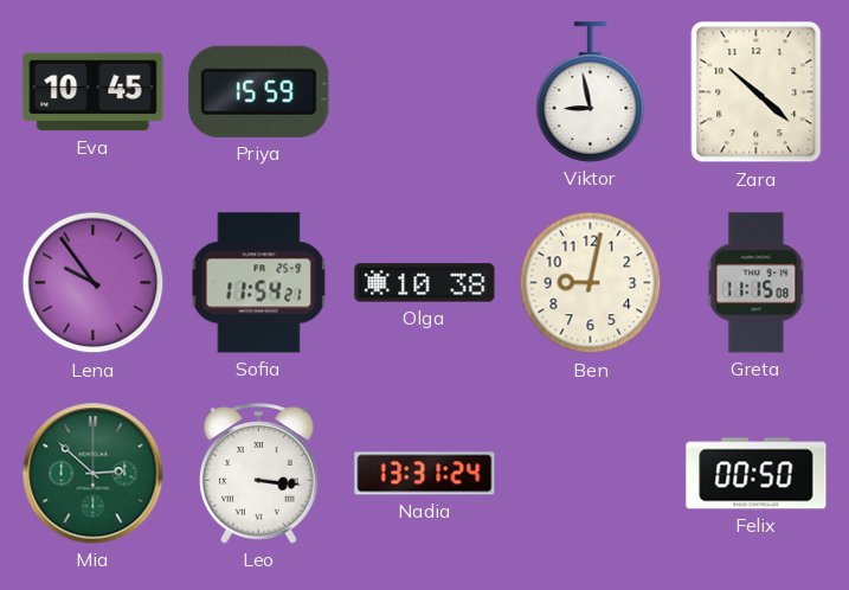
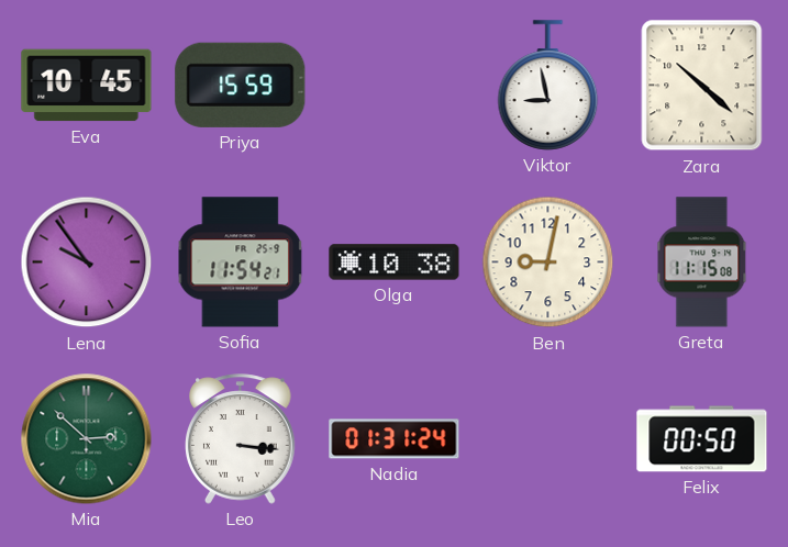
Nadia: 13:31 -> 01:31
